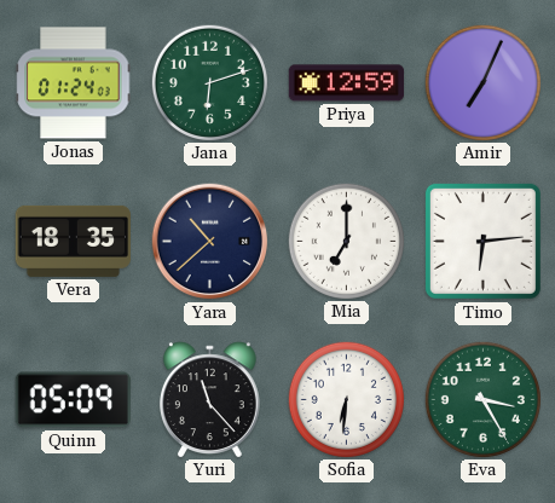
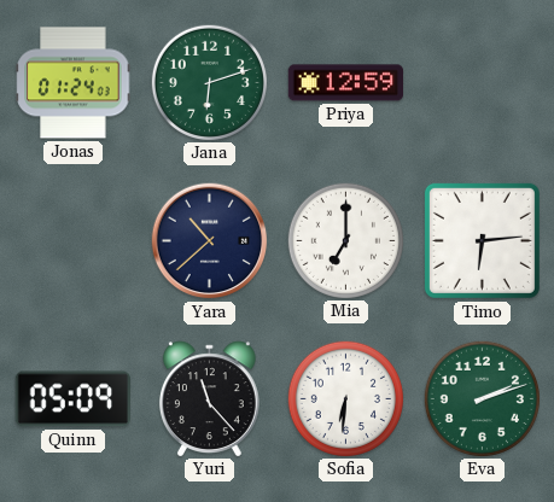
Amir: 7:04 -> none
Vera: 18:35 -> none
Eva: 3:25 -> 2:12
